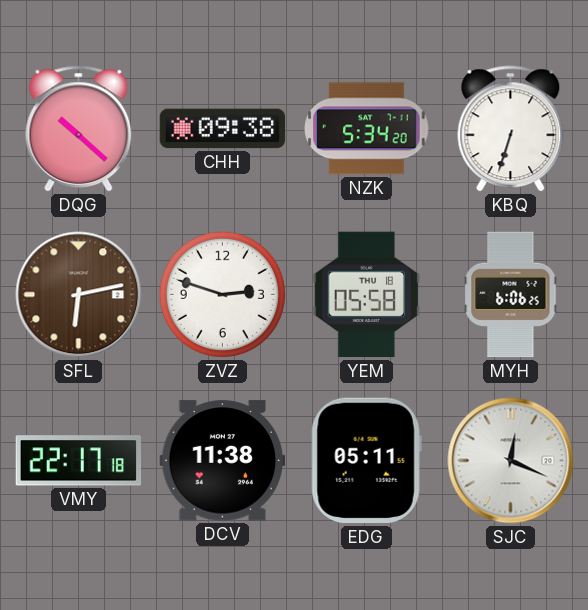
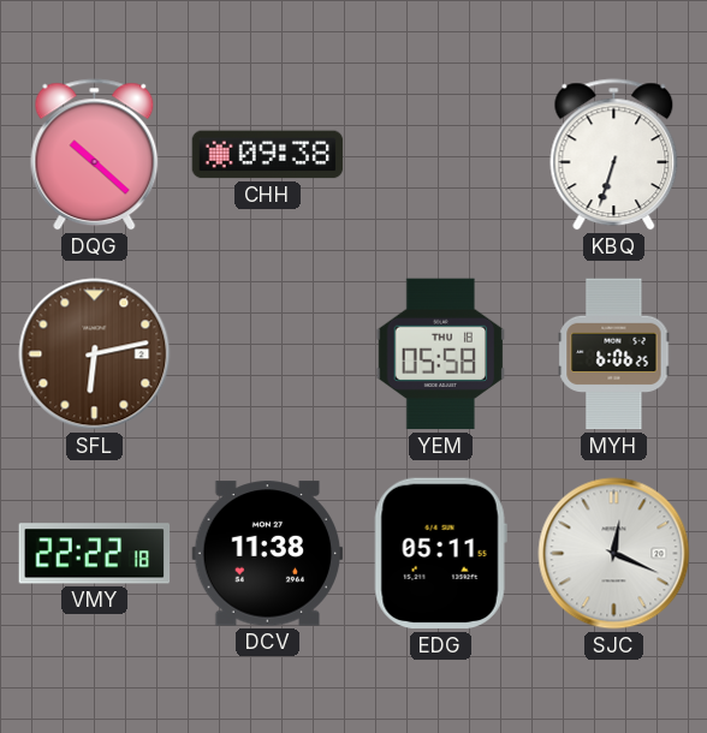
NZK: 5:34 -> none
ZVZ: 2:48 -> none
VMY: 22:17 -> 22:22
